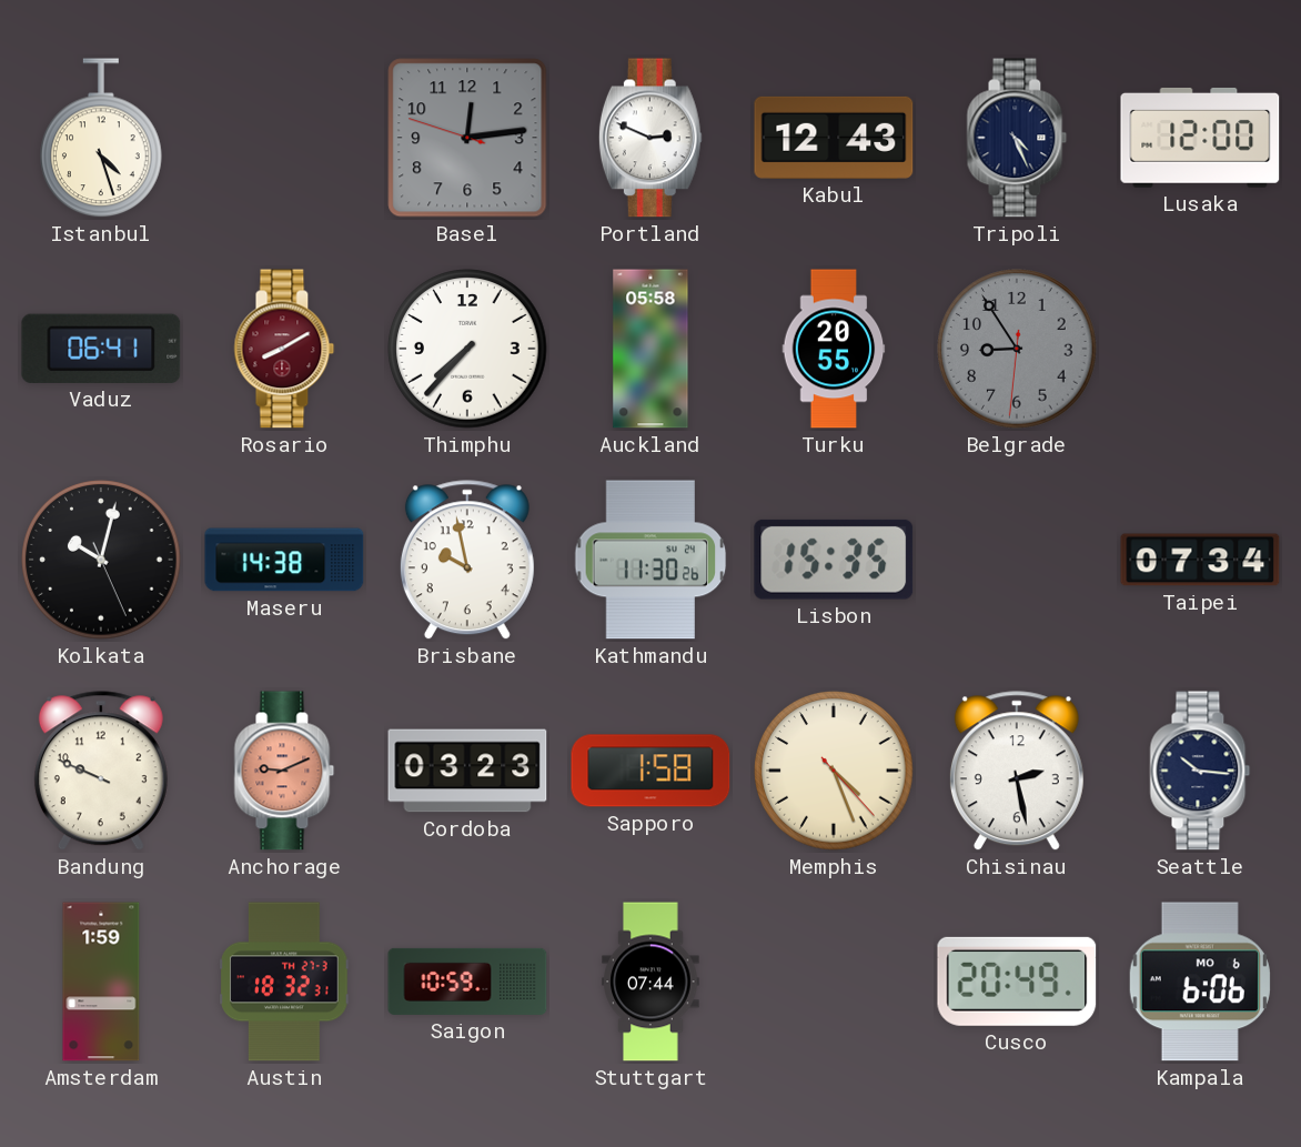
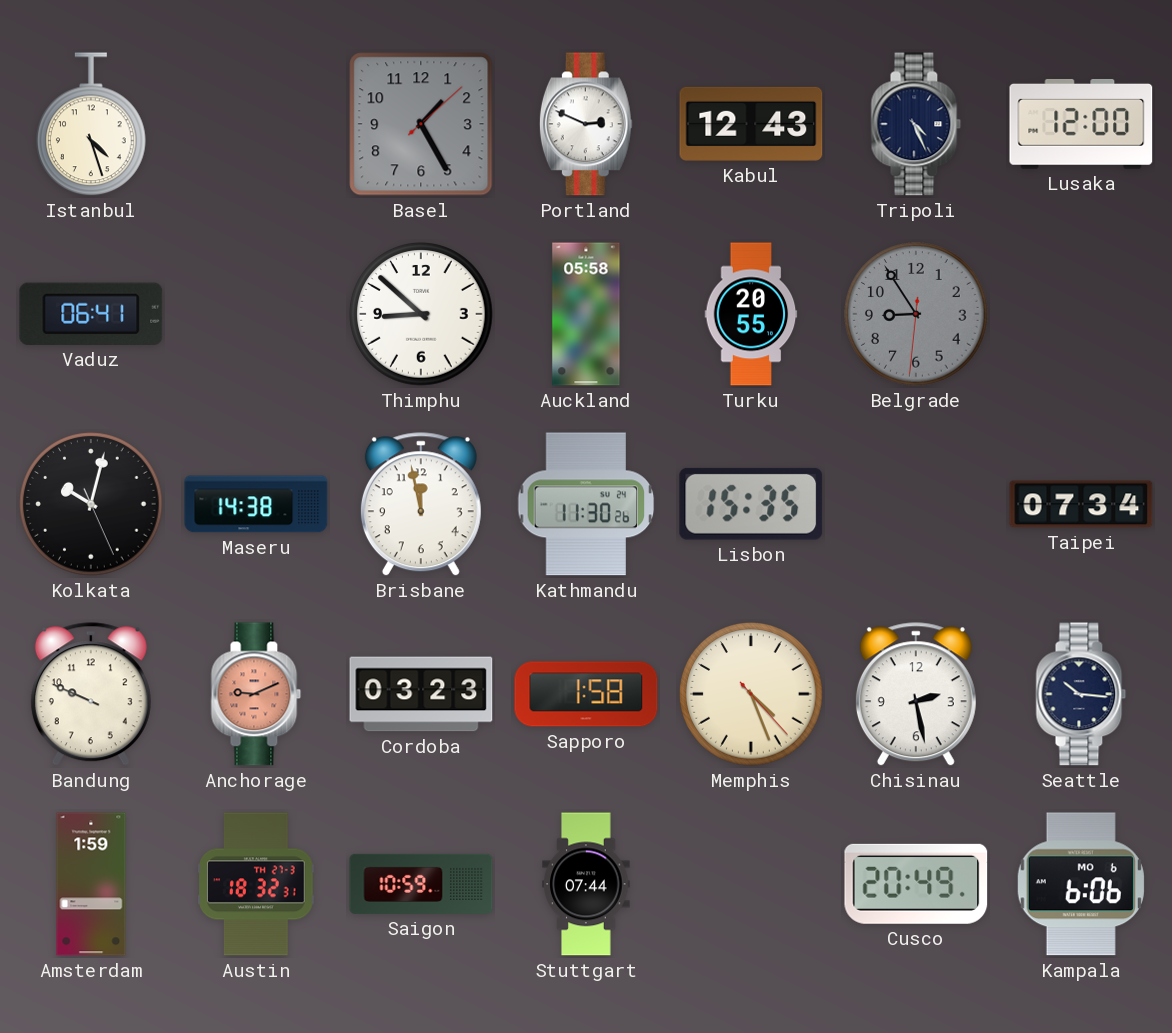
Basel: 12:13 -> 1:25
Rosario: 8:10 -> none
Thimphu: 7:37 -> 8:52
Brisbane: 9:58 -> 11:58
